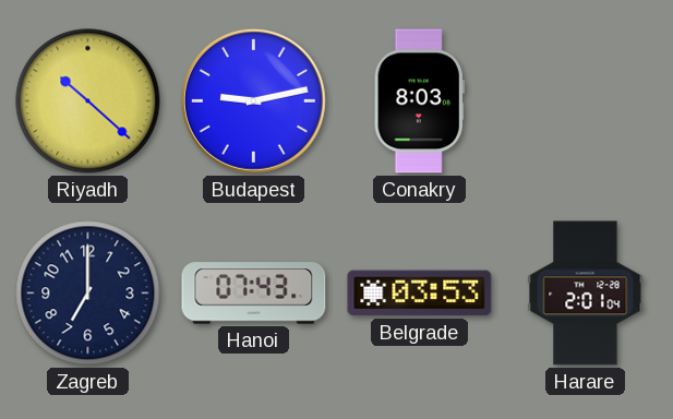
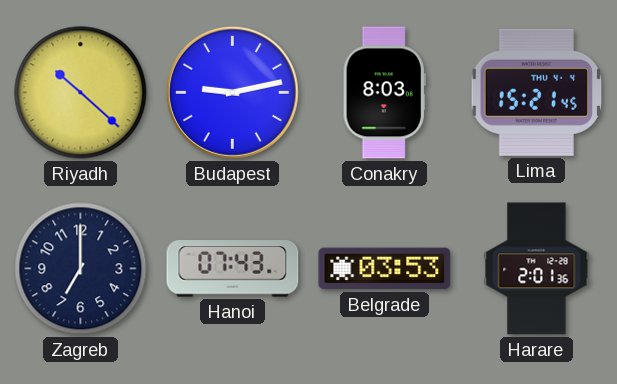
Lima: none -> 15:21
Harare: 2:01:04 -> 2:01:36
